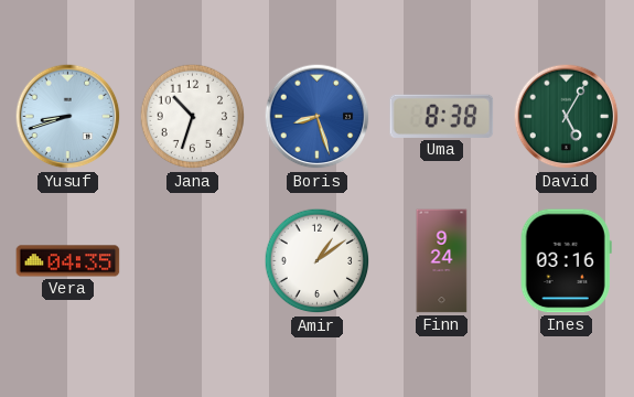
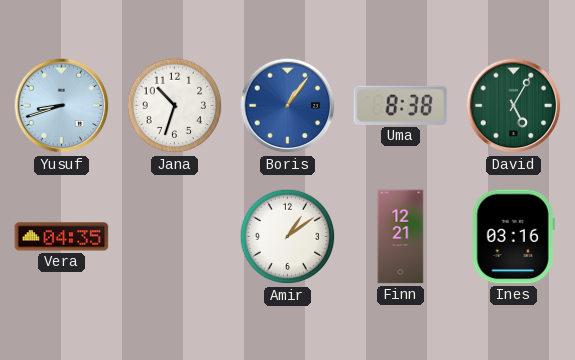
Boris: 8:27 -> 1:06
Finn: 9:24 -> 12:21
